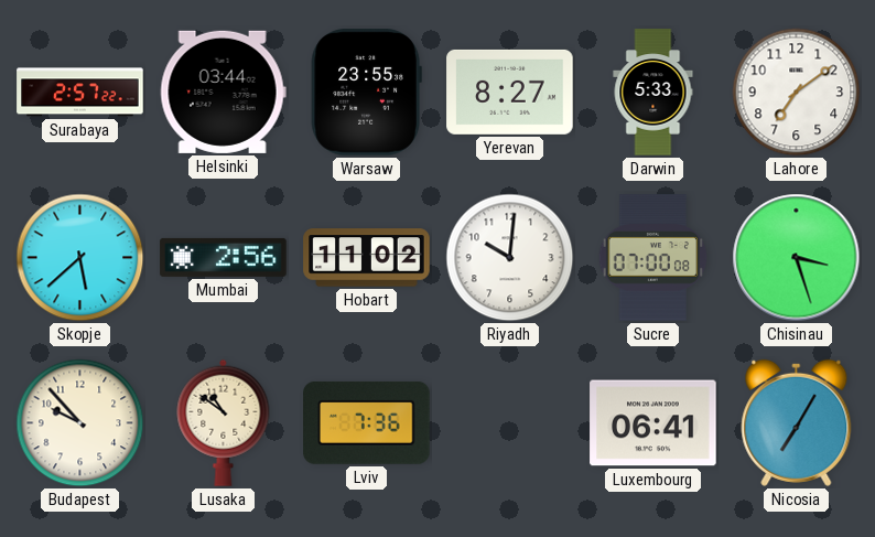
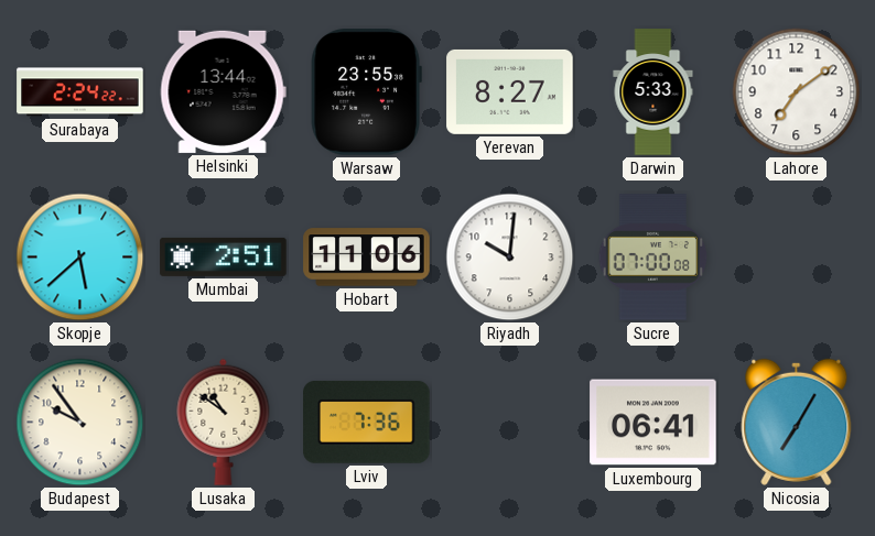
Surabaya: 2:57 -> 2:24
Helsinki: 03:44 -> 13:44
Mumbai: 2:56 -> 2:51
Hobart: 11:02 -> 11:06
Chisinau: 3:27 -> none
Budapest: 9:53 -> 9:54
